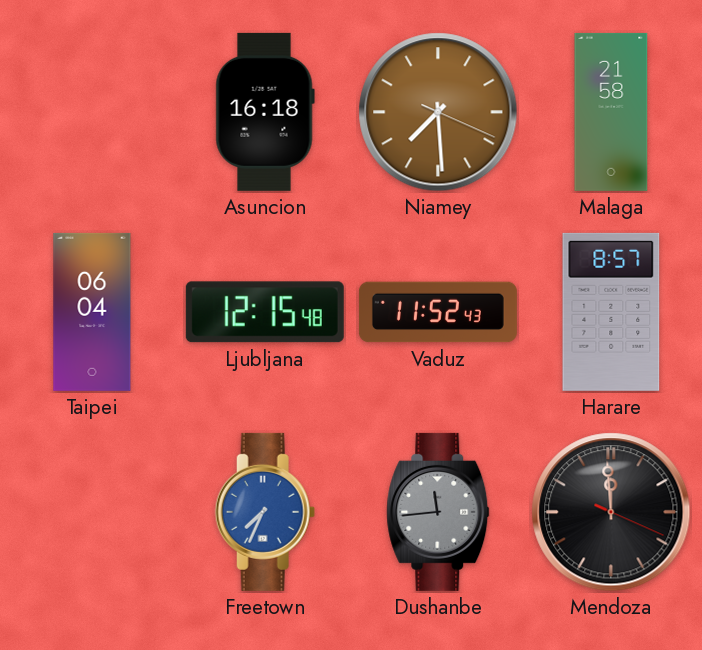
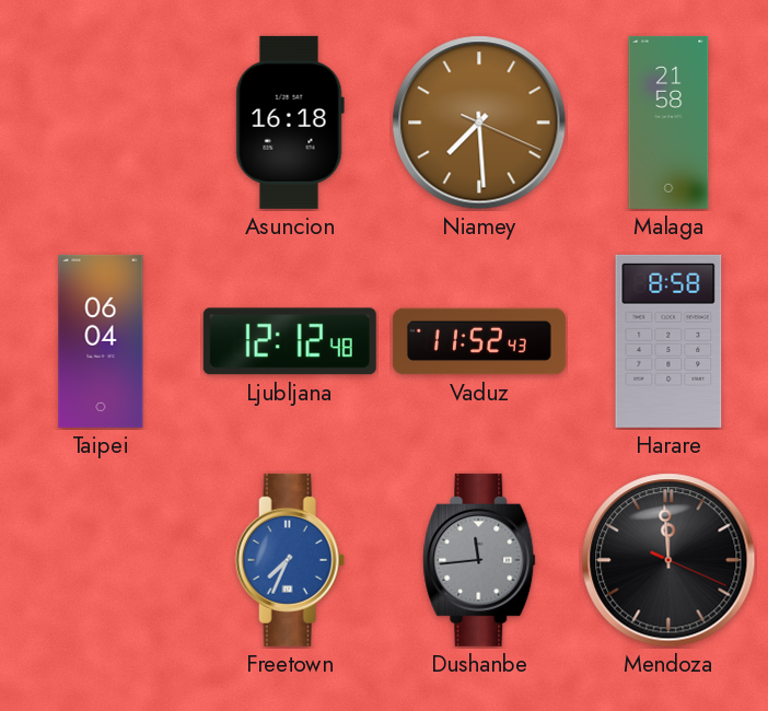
Ljubljana: 12:15 -> 12:12
Harare: 8:57 -> 8:58
